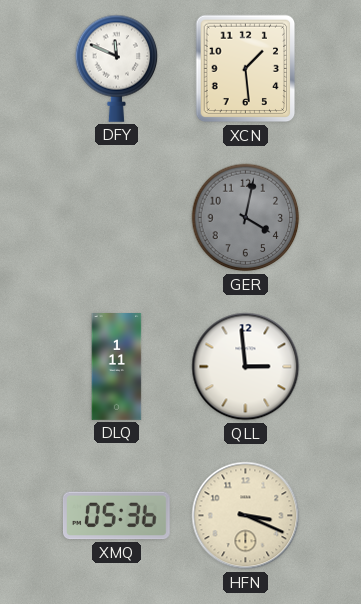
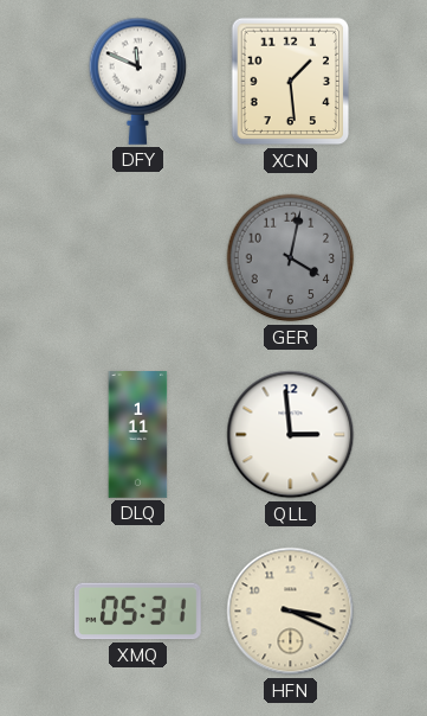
XMQ: 05:36 -> 05:31
